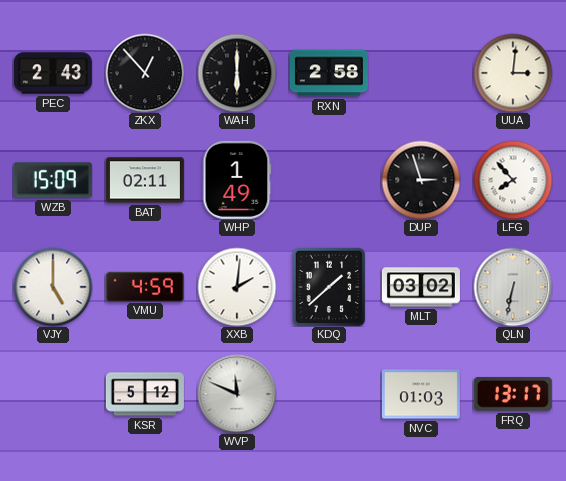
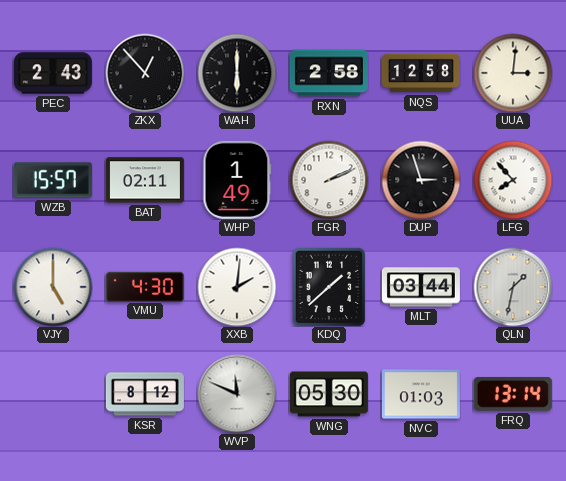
NQS: none -> 12:58
WZB: 15:09 -> 15:57
FGR: none -> 2:11
VMU: 4:59 -> 4:30
MLT: 03:02 -> 03:44
QLN: 6:32 -> 1:32
KSR: 5:12 -> 8:12
WNG: none -> 05:30
FRQ: 13:17 -> 13:14
